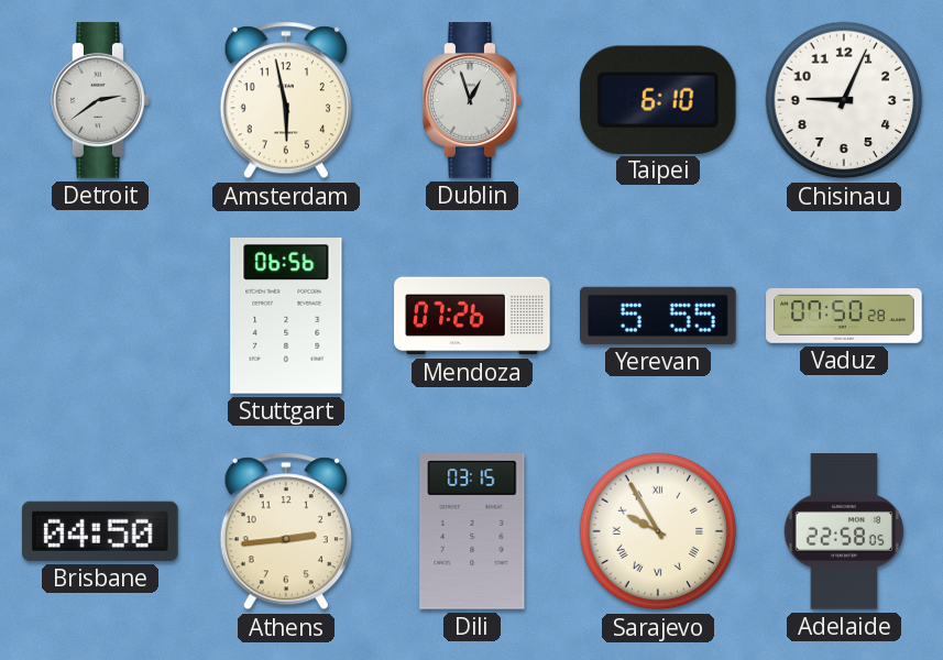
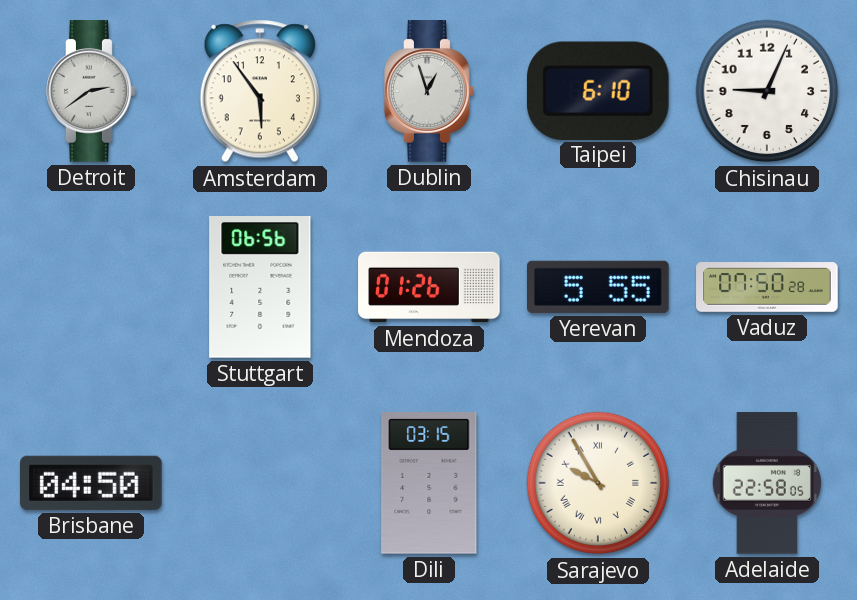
Amsterdam: 5:58 -> 5:54
Mendoza: 07:26 -> 01:26
Athens: 2:44 -> none
